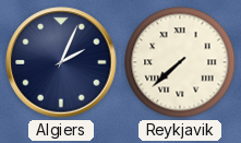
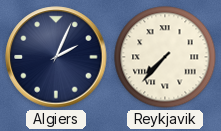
Reykjavik: 7:38 -> 7:37
